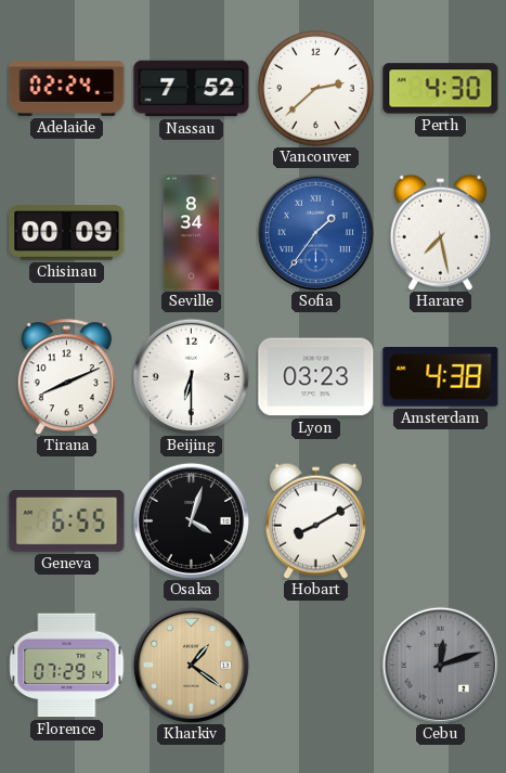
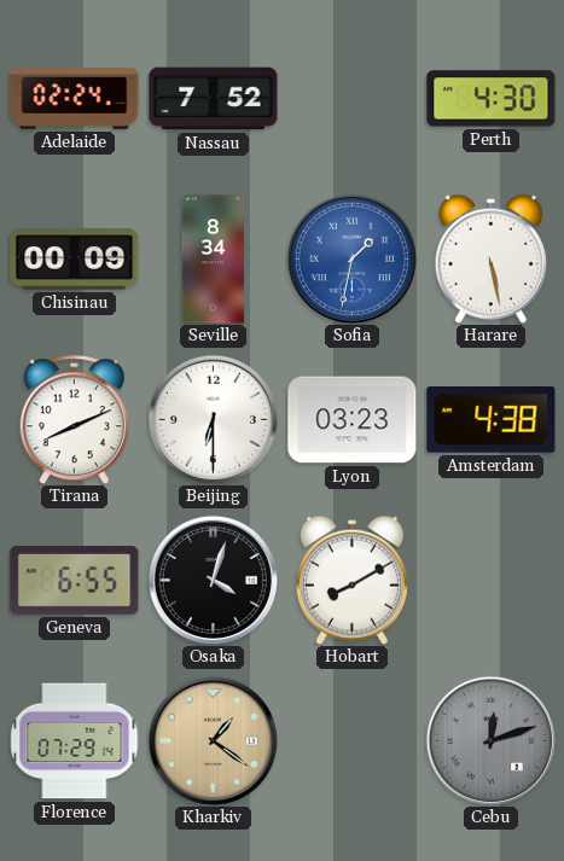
Vancouver: 2:38 -> none
Sofia: 1:36 -> 1:32
Harare: 7:28 -> 5:28
